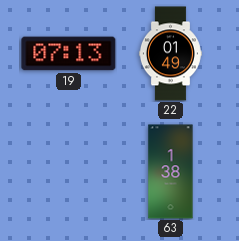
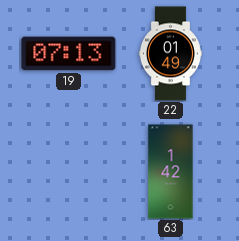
63: 1:38 -> 1:42
